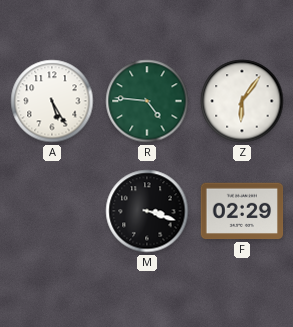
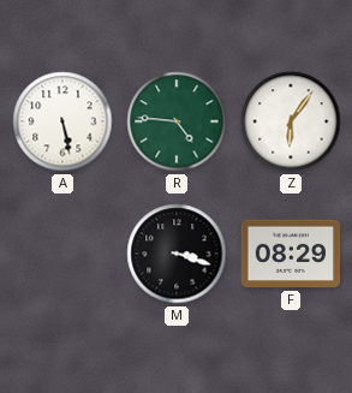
A: 5:25 -> 5:28
F: 02:29 -> 08:29
